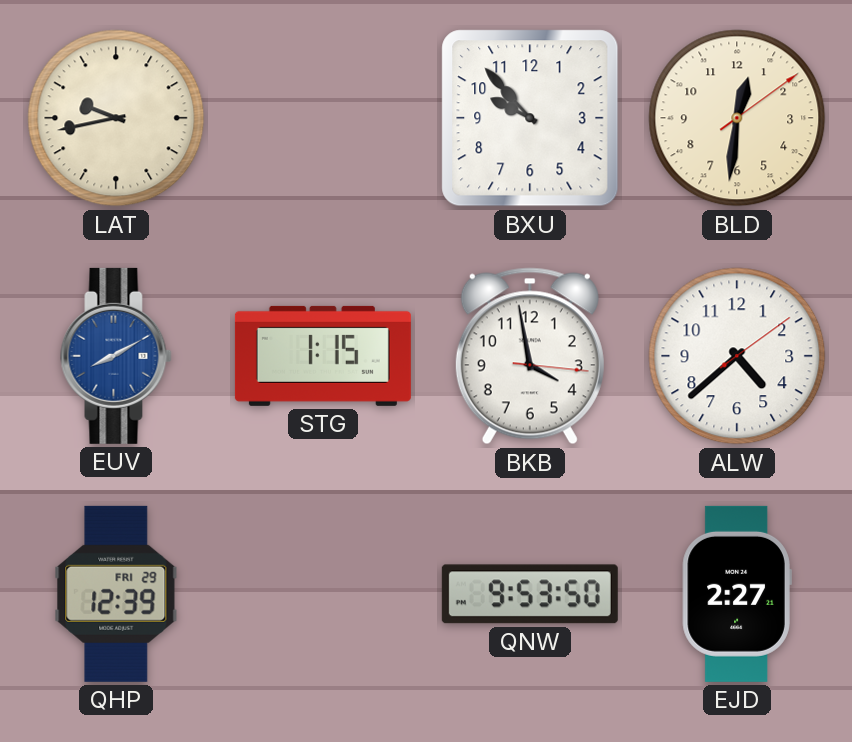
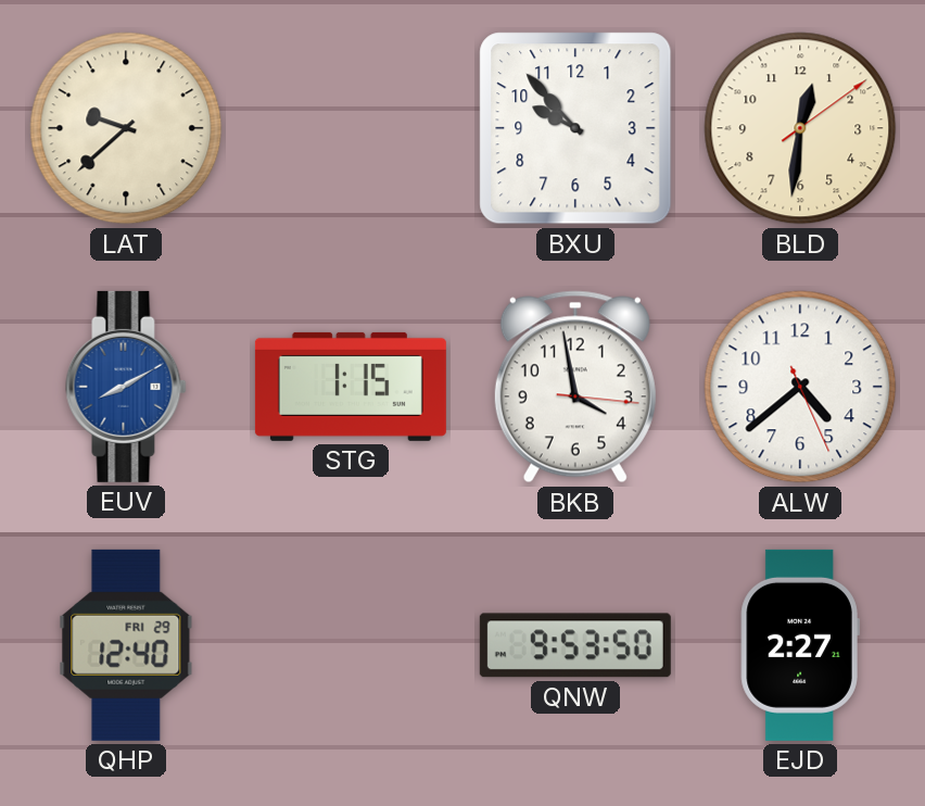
LAT: 9:43 -> 9:38
ALW: 4:38:09 -> 4:38:26
QHP: 12:39 -> 12:40
